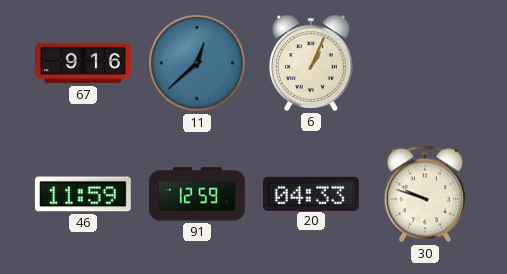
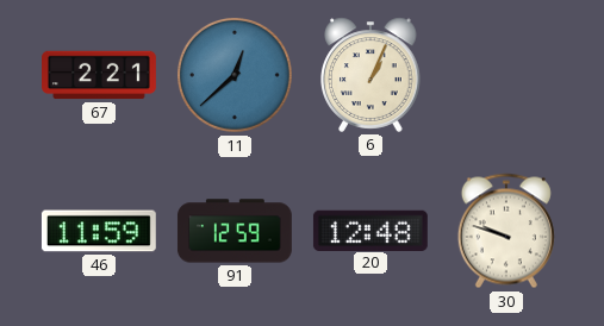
67: 9:16 -> 2:21
20: 04:33 -> 12:48
